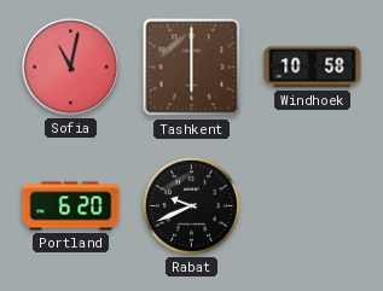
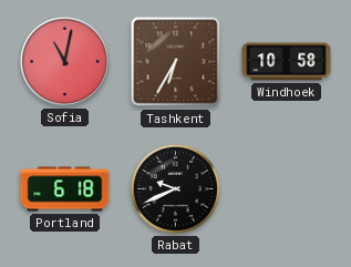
Tashkent: 6:00 -> 6:35
Portland: 6:20 -> 6:18
